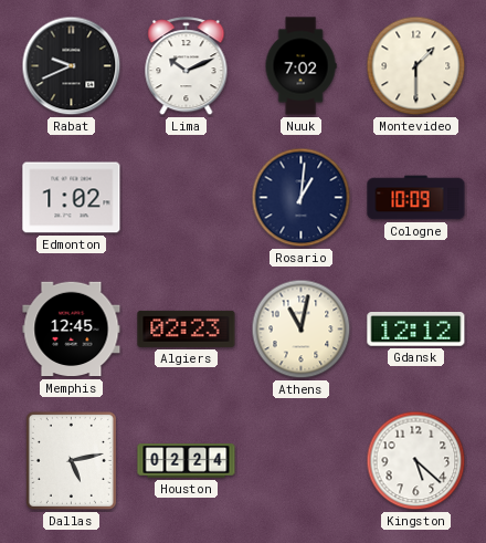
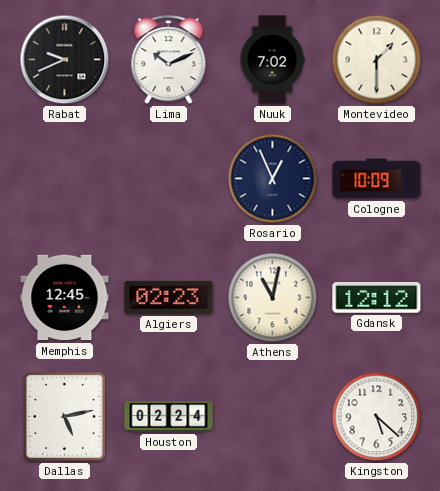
Edmonton: 1:02 -> none
Rosario: 1:01 -> 12:56
